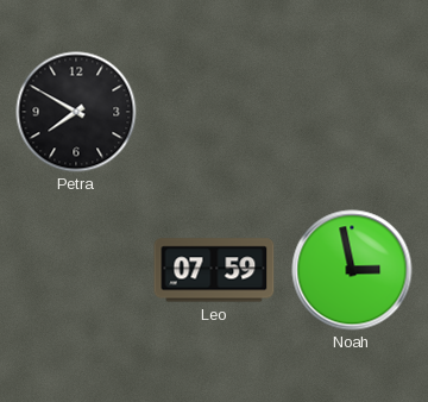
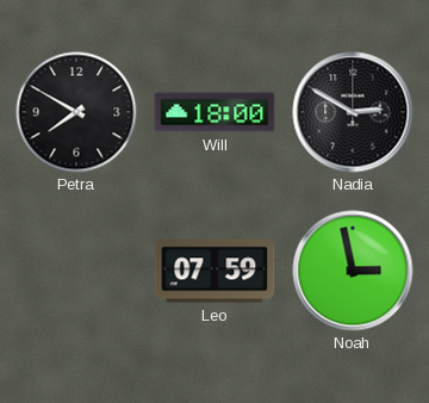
Will: none -> 18:00
Nadia: none -> 2:50
